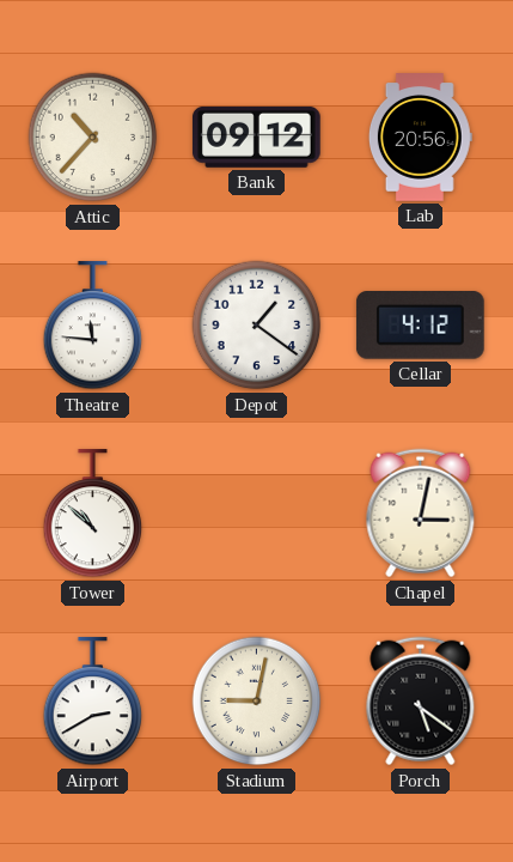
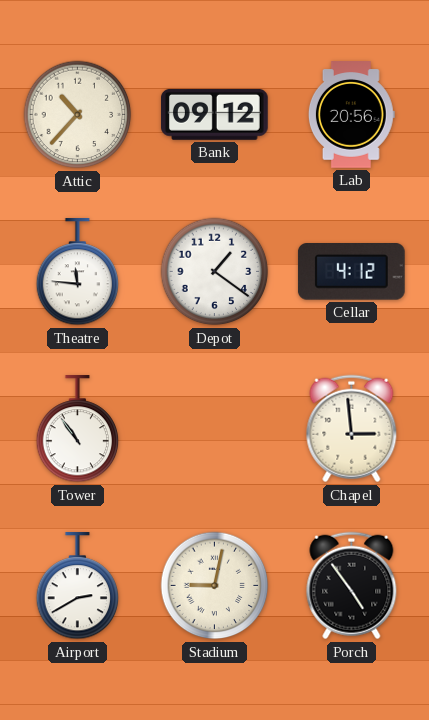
Tower: 10:52 -> 10:54
Chapel: 3:02 -> 2:59
Porch: 5:21 -> 4:54
